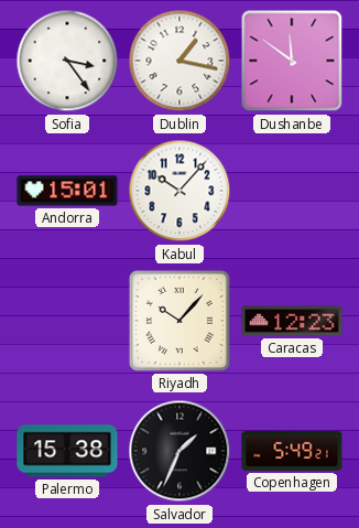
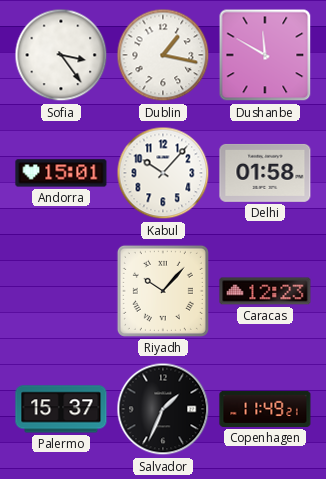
Dushanbe: 11:51 -> 11:50
Delhi: none -> 01:58
Palermo: 15:38 -> 15:37
Copenhagen: 5:49 -> 11:49
